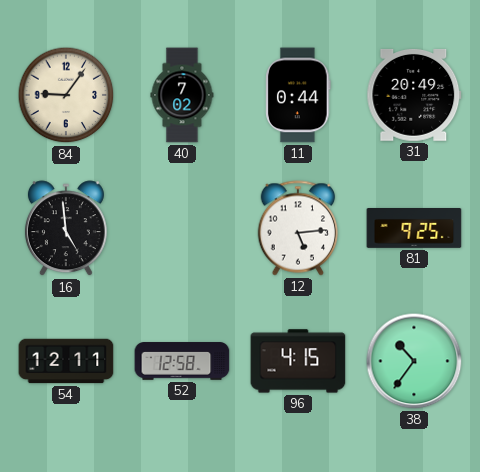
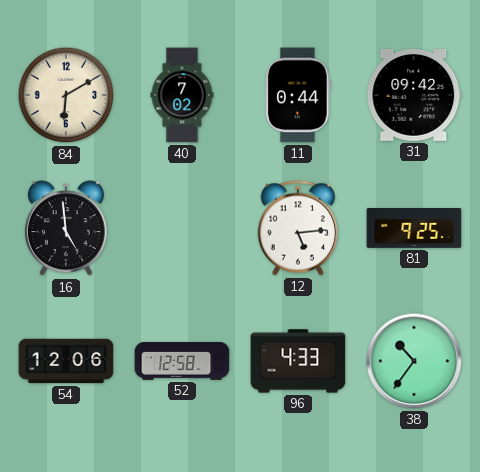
84: 9:06 -> 6:10
31: 20:49 -> 09:42
54: 12:11 -> 12:06
96: 4:15 -> 4:33
